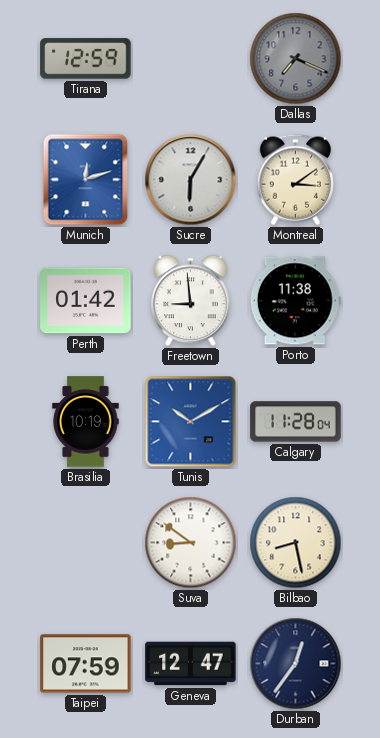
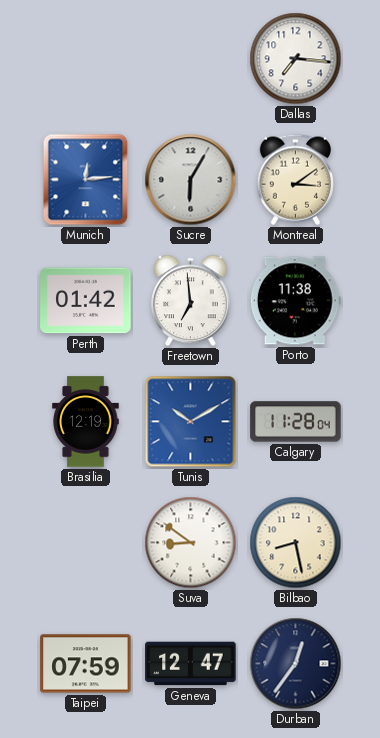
Tirana: 12:59 -> none
Dallas: 7:19 -> 7:16
Dallas dial: grey -> white
Munich: 12:12 -> 12:14
Freetown: 8:59 -> 6:59
Brasilia: 10:19 -> 12:19
